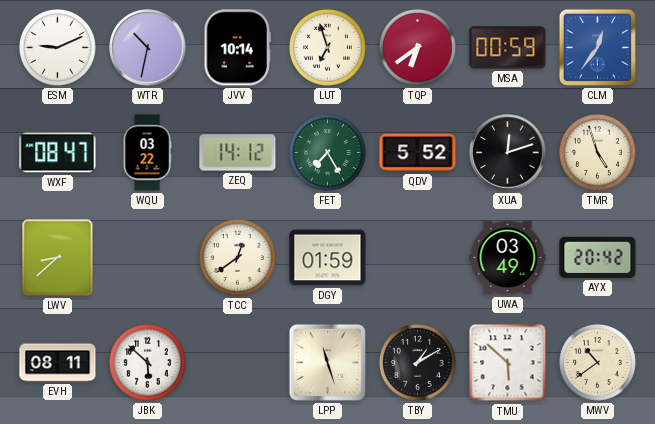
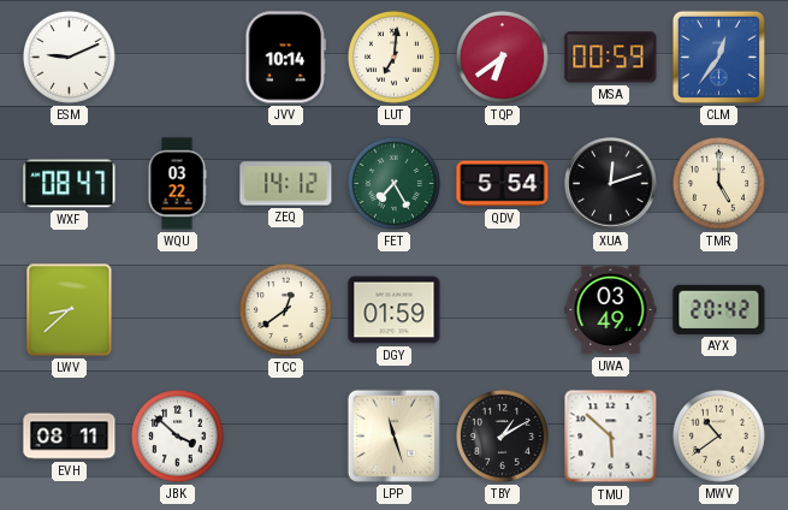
WTR: 10:32 -> none
LUT: 6:57 -> 7:01
QDV: 5:52 -> 5:54
TMR: 4:57 -> 5:00
JBK: 5:52 -> 3:52
